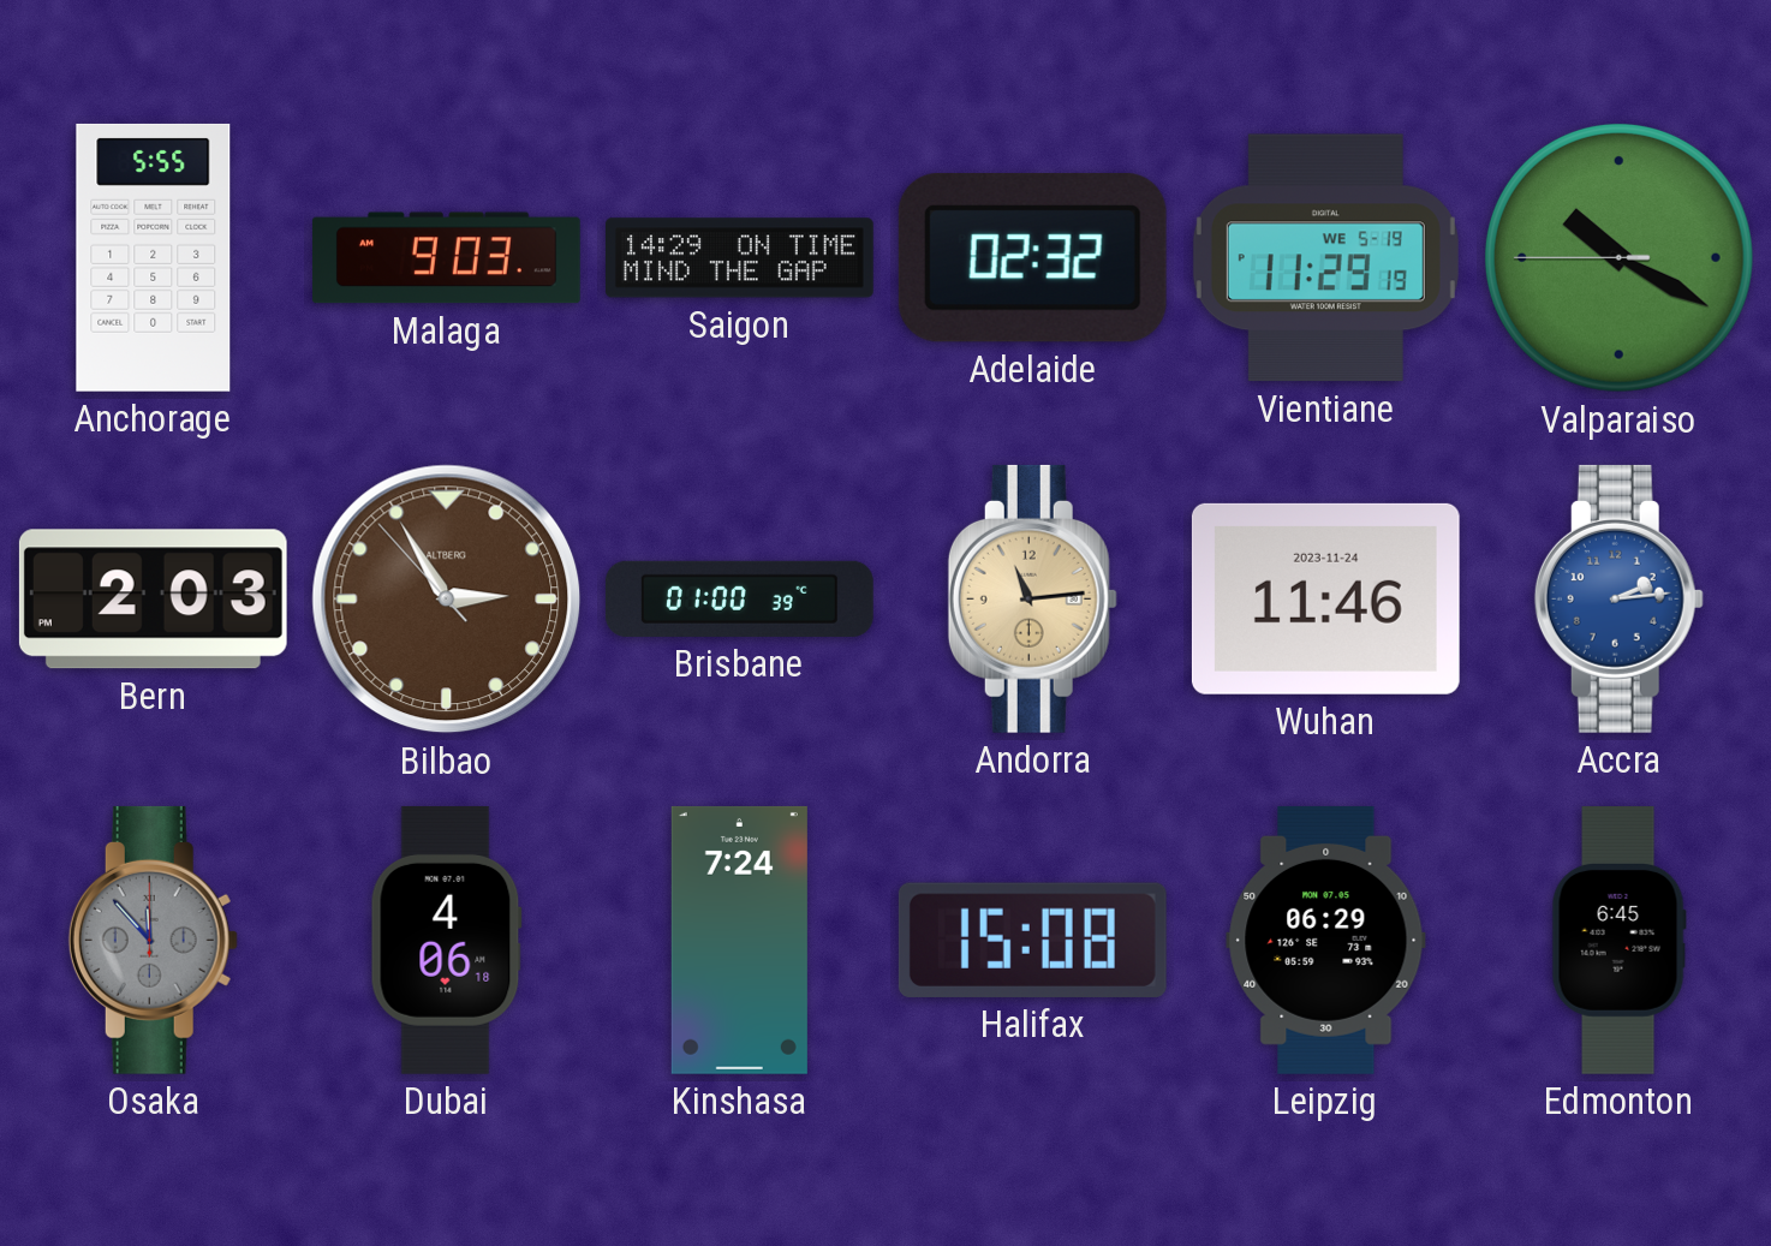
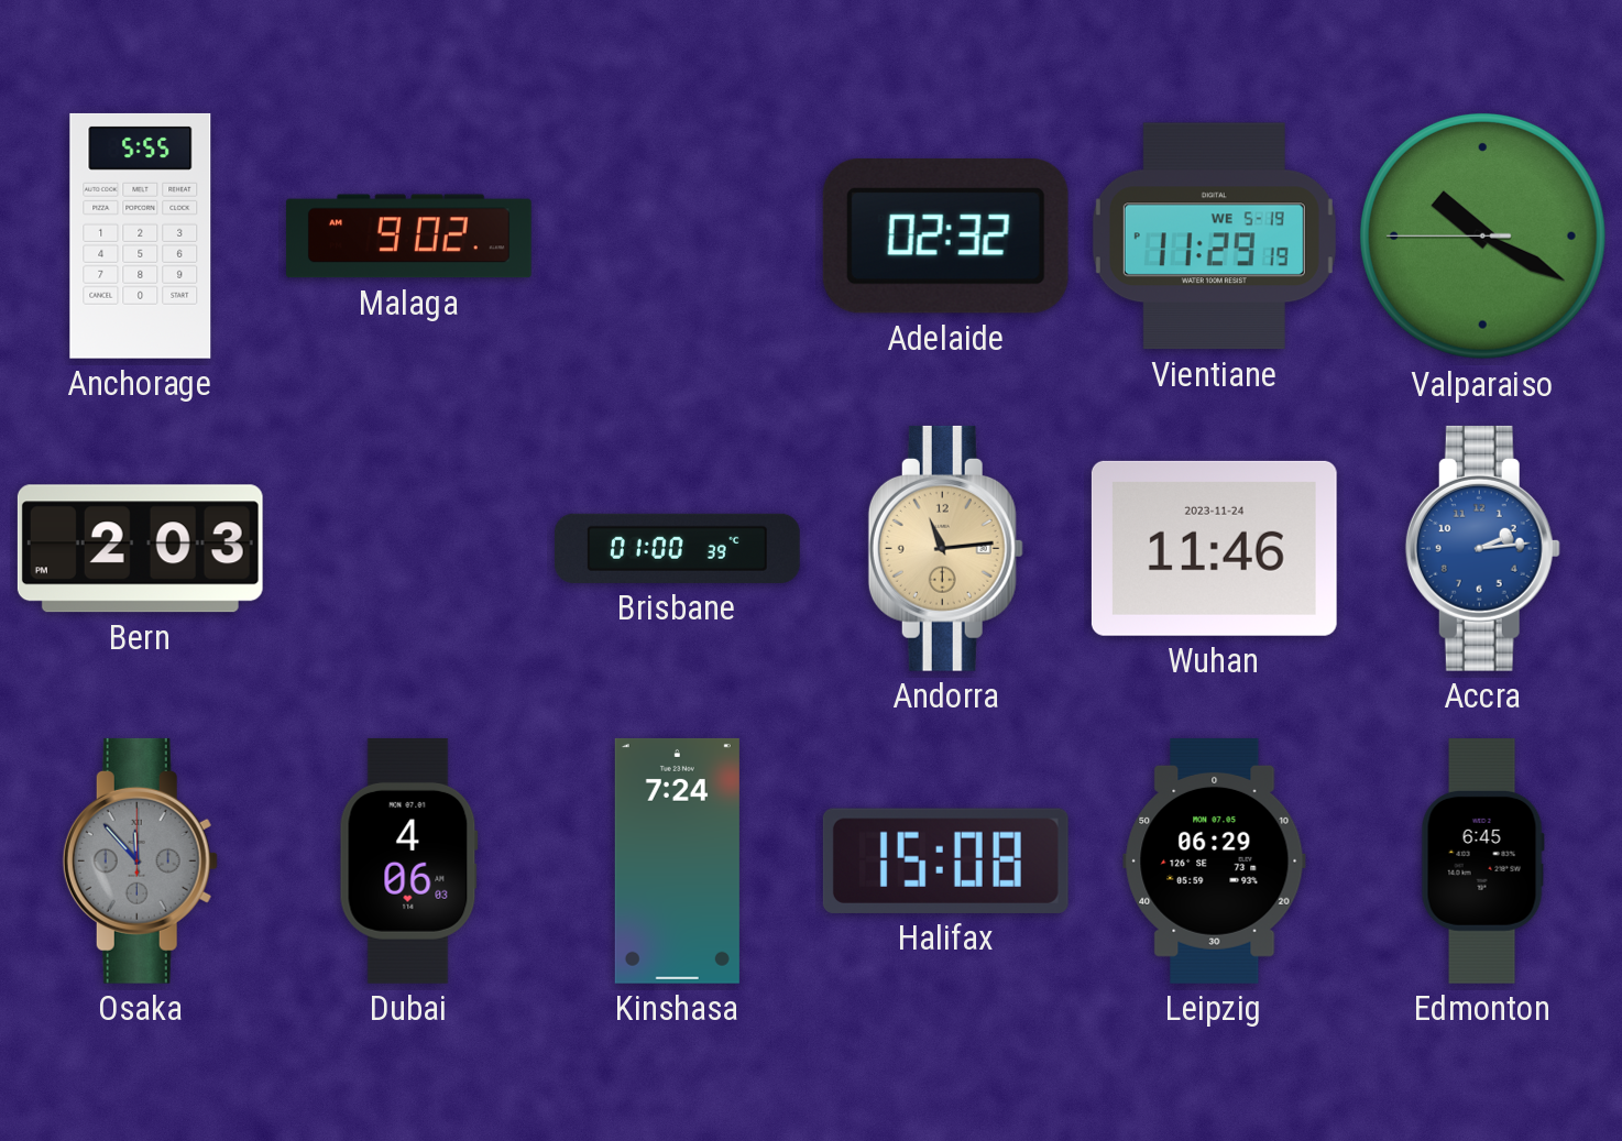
Malaga: 9:03 -> 9:02
Saigon: 14:29 -> none
Bilbao: 2:54 -> none
Dubai: 4:06:18 -> 4:06:03
